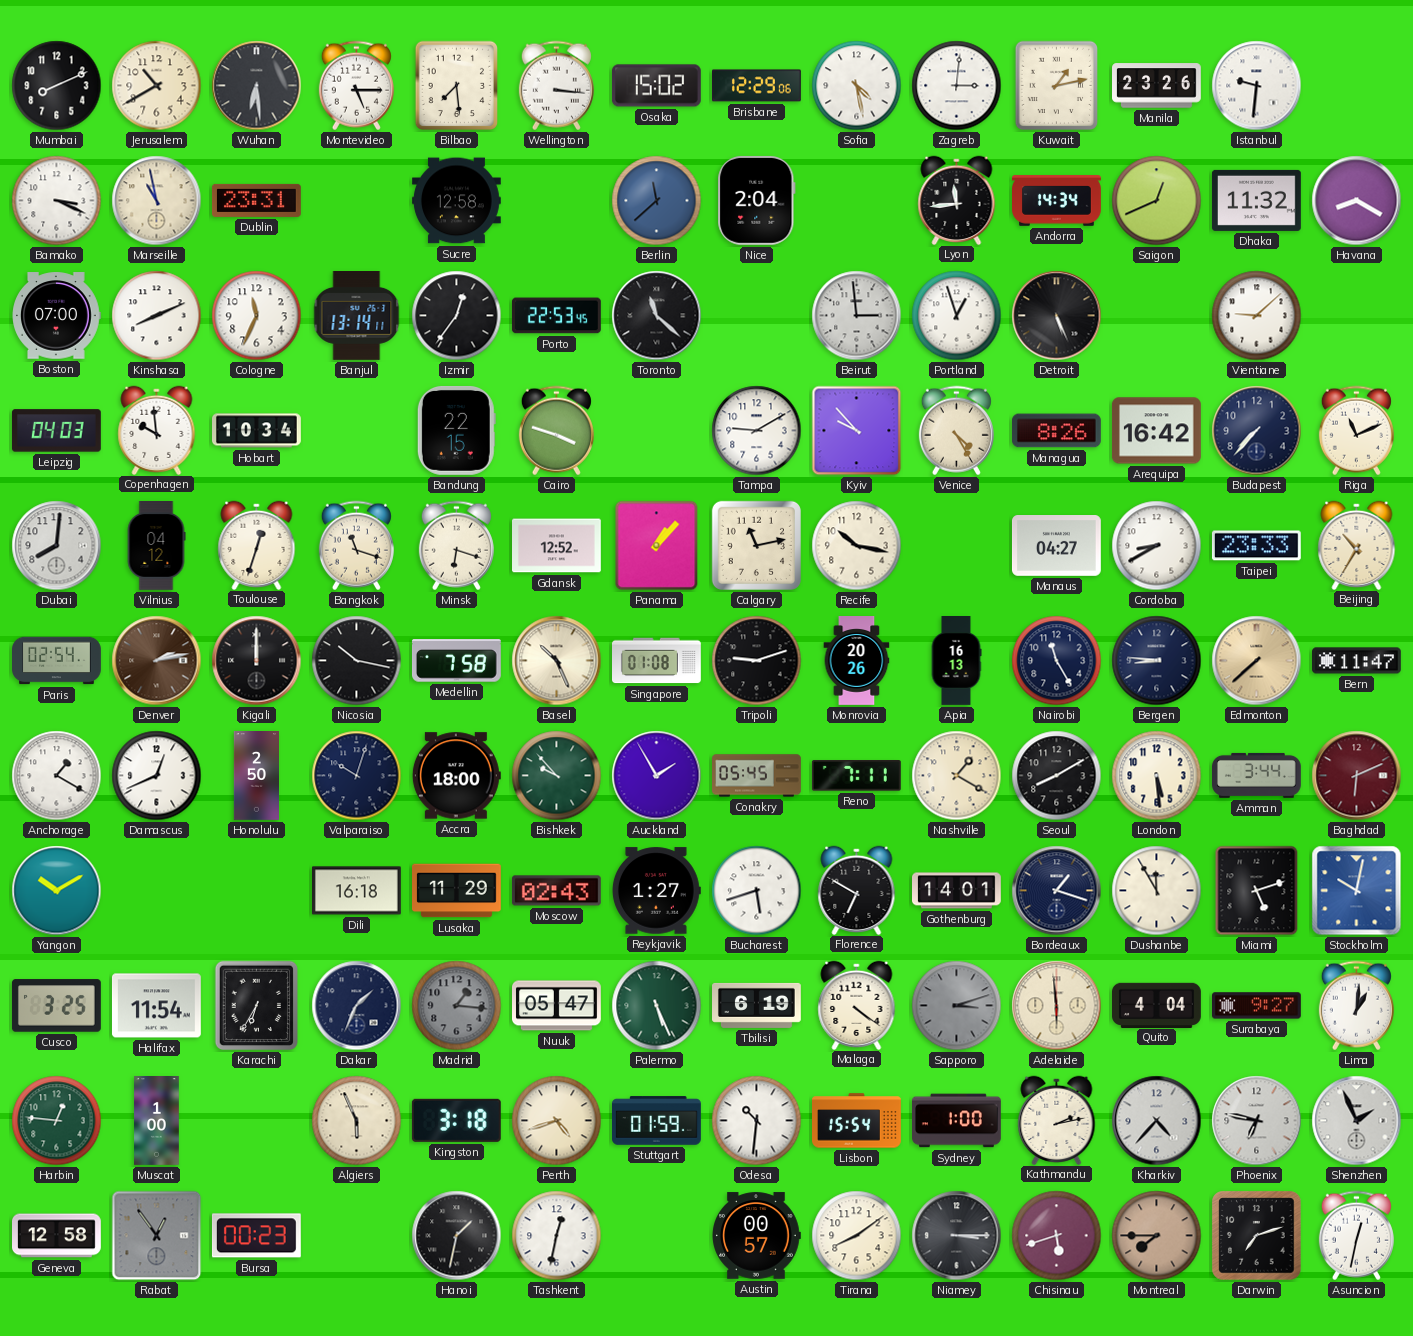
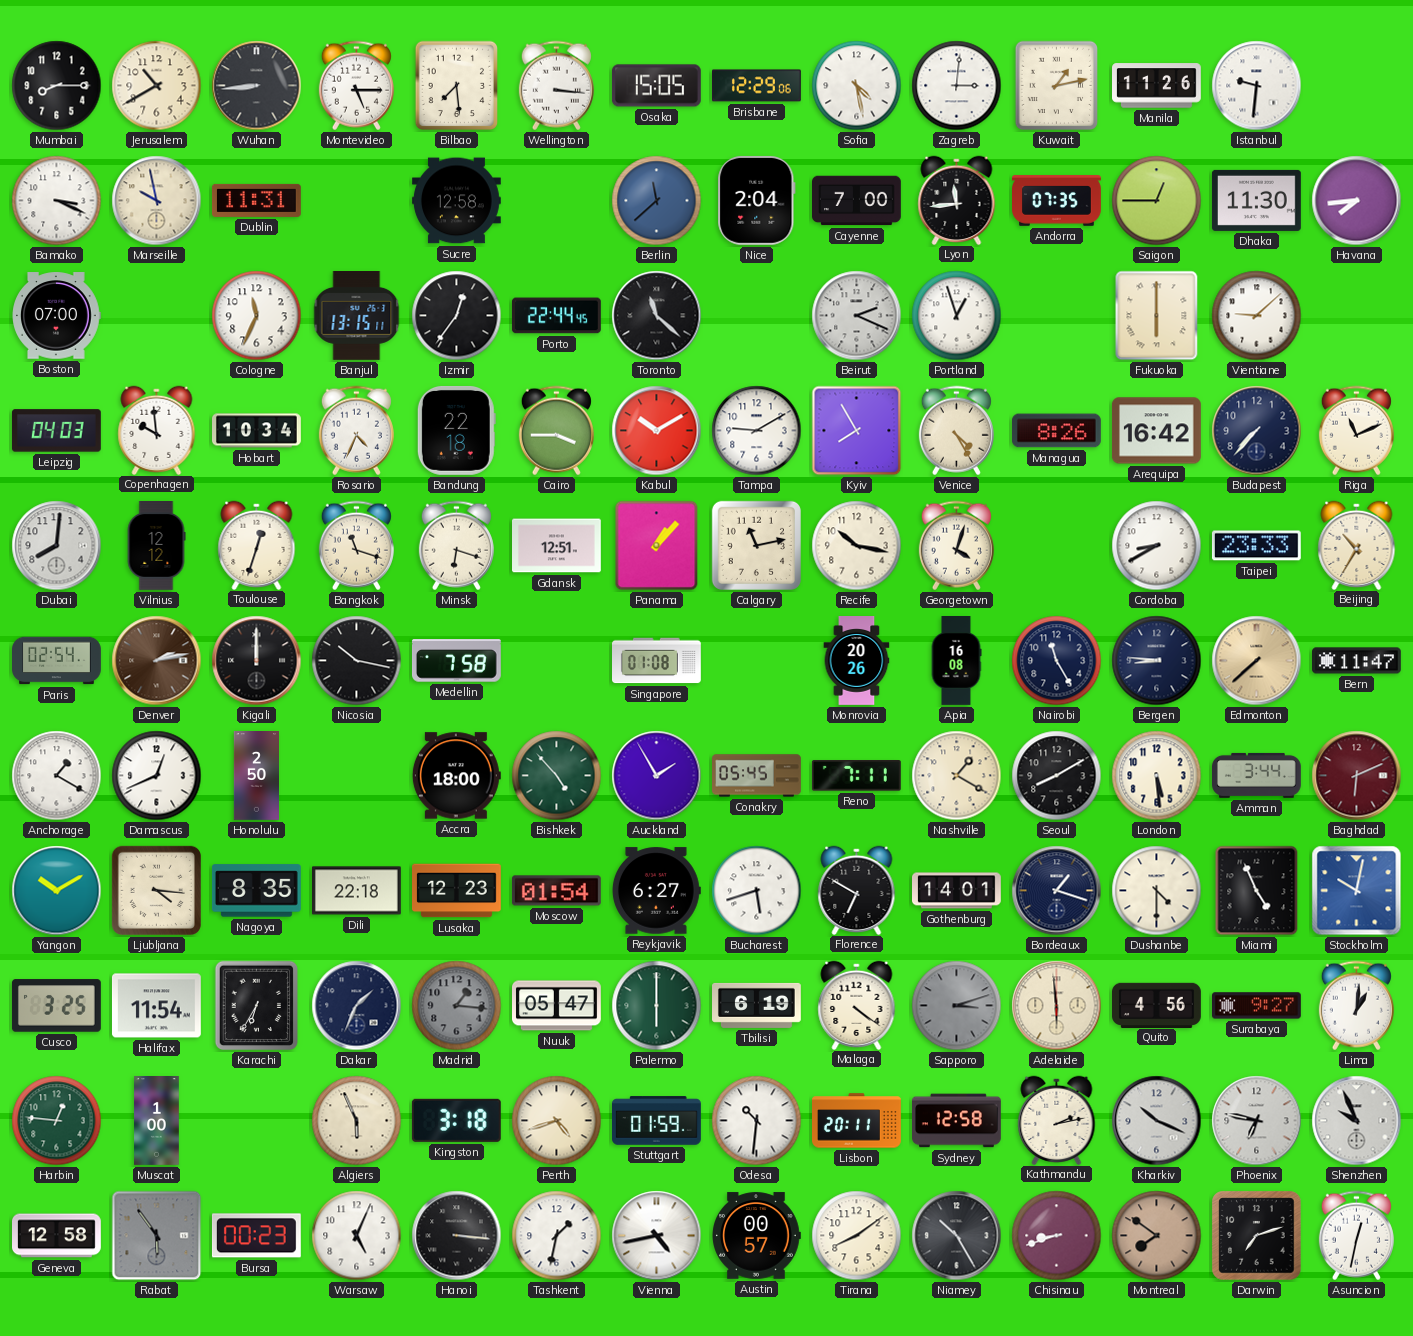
Mumbai: 8:11 -> 8:15
Wuhan: 6:29 -> 8:44
Osaka: 15:02 -> 15:05
Manila: 23:26 -> 11:26
Marseille: 10:58 -> 9:58
Dublin: 23:31 -> 11:31
Cayenne: none -> 7:00
Andorra: 14:34 -> 07:35
Saigon: 12:41 -> 12:45
Dhaka: 11:32 -> 11:30
Havana: 8:20 -> 7:44
Kinshasa: 8:11 -> none
Banjul: 13:14 -> 13:15
Porto: 22:53 -> 22:44
Beirut: 2:59 -> 2:19
Detroit: 5:26 -> none
Fukuoka: none -> 6:00
Rosario: none -> 4:34
Bandung: 22:15 -> 22:18
Cairo: 3:48 -> 3:45
Kabul: none -> 10:10
Kyiv: 9:53 -> 7:55
Vilnius: 04:12 -> 12:12
Gdansk: 12:52 -> 12:51
Georgetown: none -> 4:03
Manaus: 04:27 -> none
Basel: 10:26 -> none
Tripoli: 9:12 -> none
Apia: 16:13 -> 16:08
Valparaiso: 10:03 -> none
Bishkek: 9:53 -> 4:53
Ljubljana: none -> 4:16
Nagoya: none -> 8:35
Dili: 16:18 -> 22:18
Lusaka: 11:29 -> 12:23
Moscow: 02:43 -> 01:54
Reykjavik: 1:27 -> 6:27
Dushanbe: 11:55 -> 4:30
Miami: 5:12 -> 4:56
Palermo: 5:26 -> 6:00
Quito: 4:04 -> 4:56
Lisbon: 15:54 -> 20:11
Sydney: 1:00 -> 12:58
Kharkiv: 4:37 -> 10:19
Shenzhen: 1:56 -> 9:56
Rabat: 12:54 -> 5:54
Warsaw: none -> 5:04
Hanoi: 1:32 -> 3:16
Tashkent: 12:32 -> 1:32
Vienna: none -> 4:43
Niamey: 3:15 -> 10:25
Chisinau: 5:42 -> 8:42
Montreal: 7:45 -> 7:51
